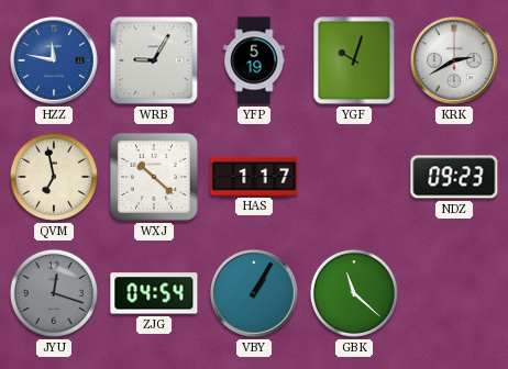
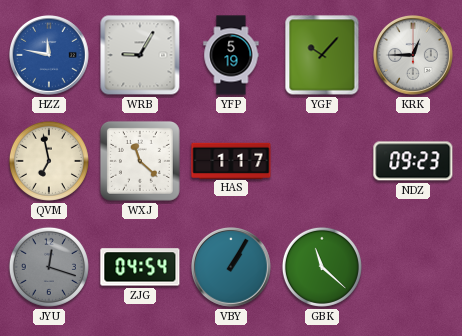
YGF: 10:03 -> 10:07
KRK: 2:40 -> 12:45
WXJ: 10:22 -> 11:22
